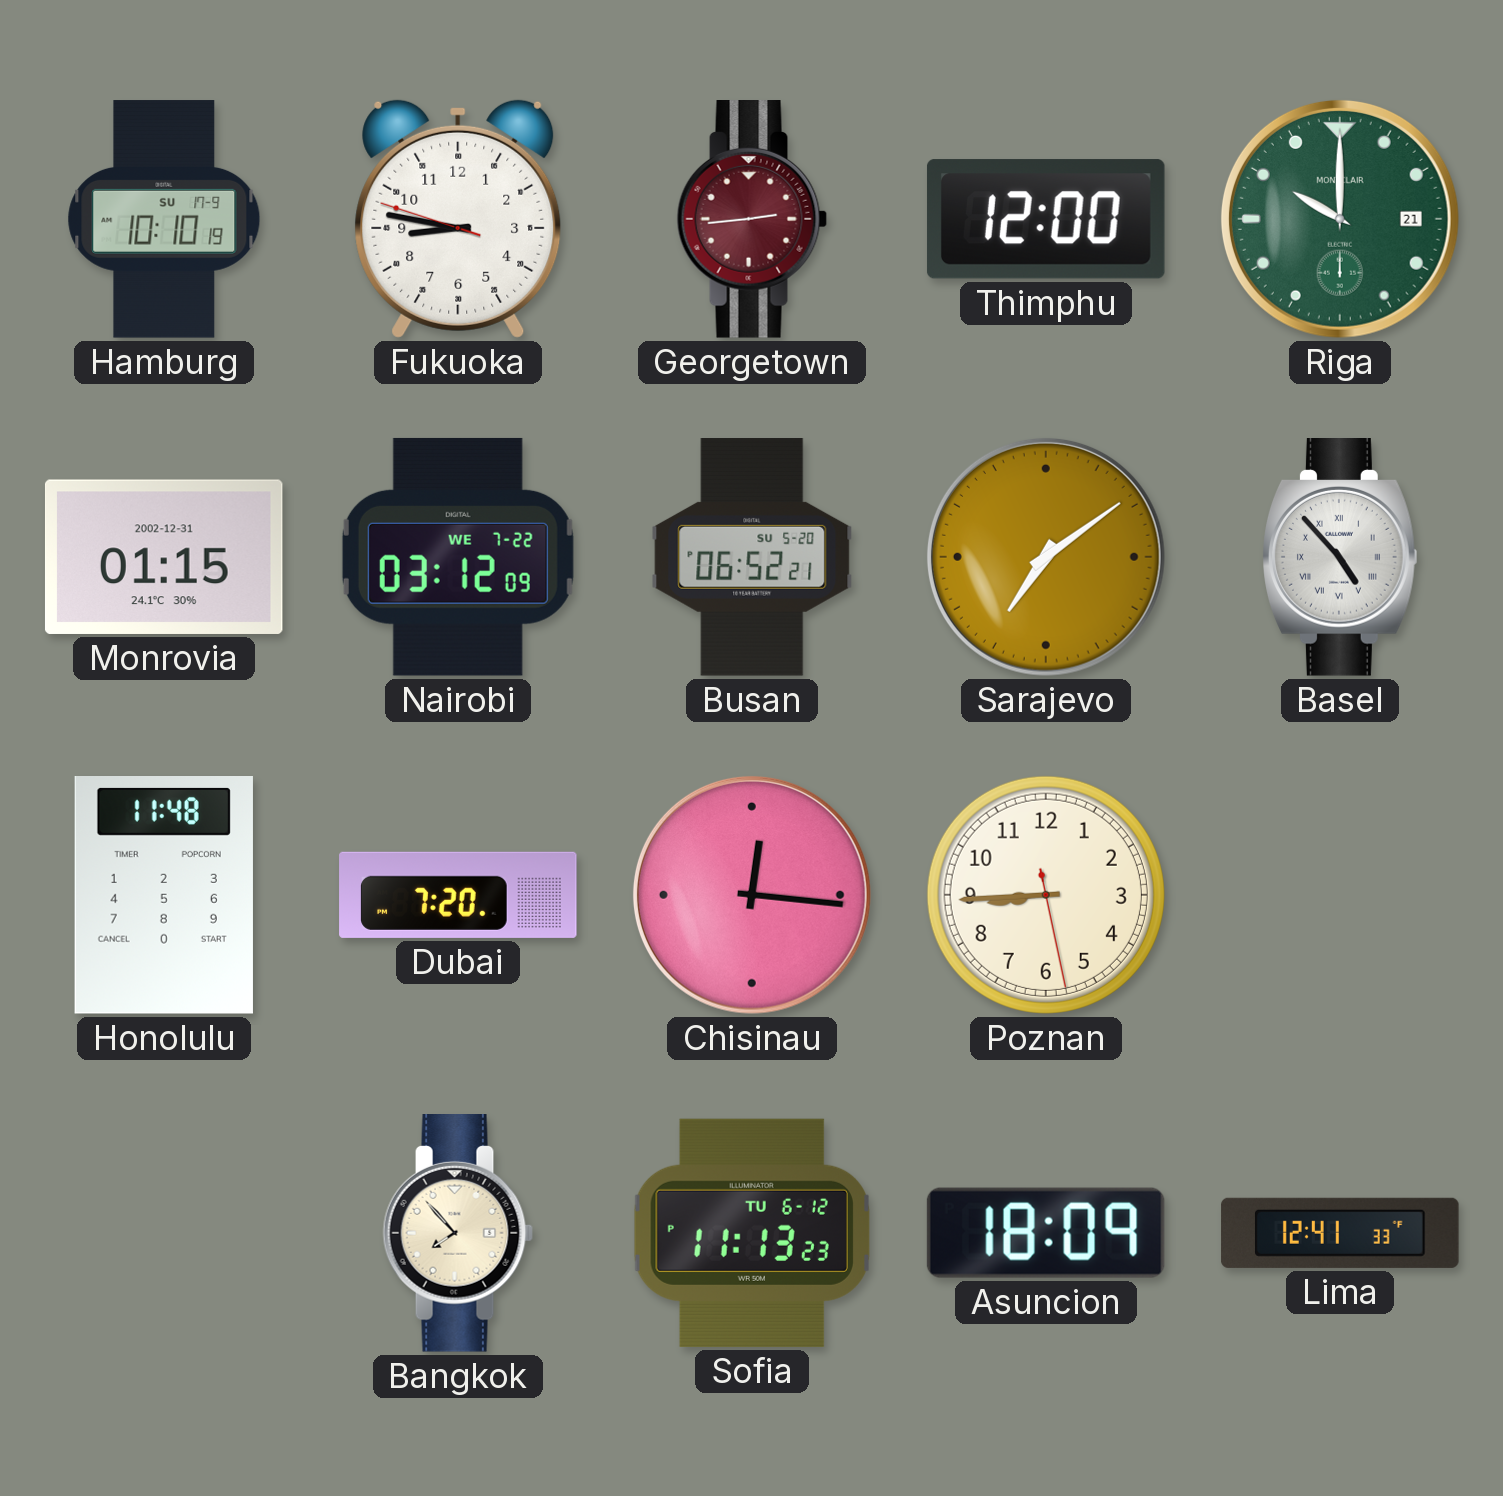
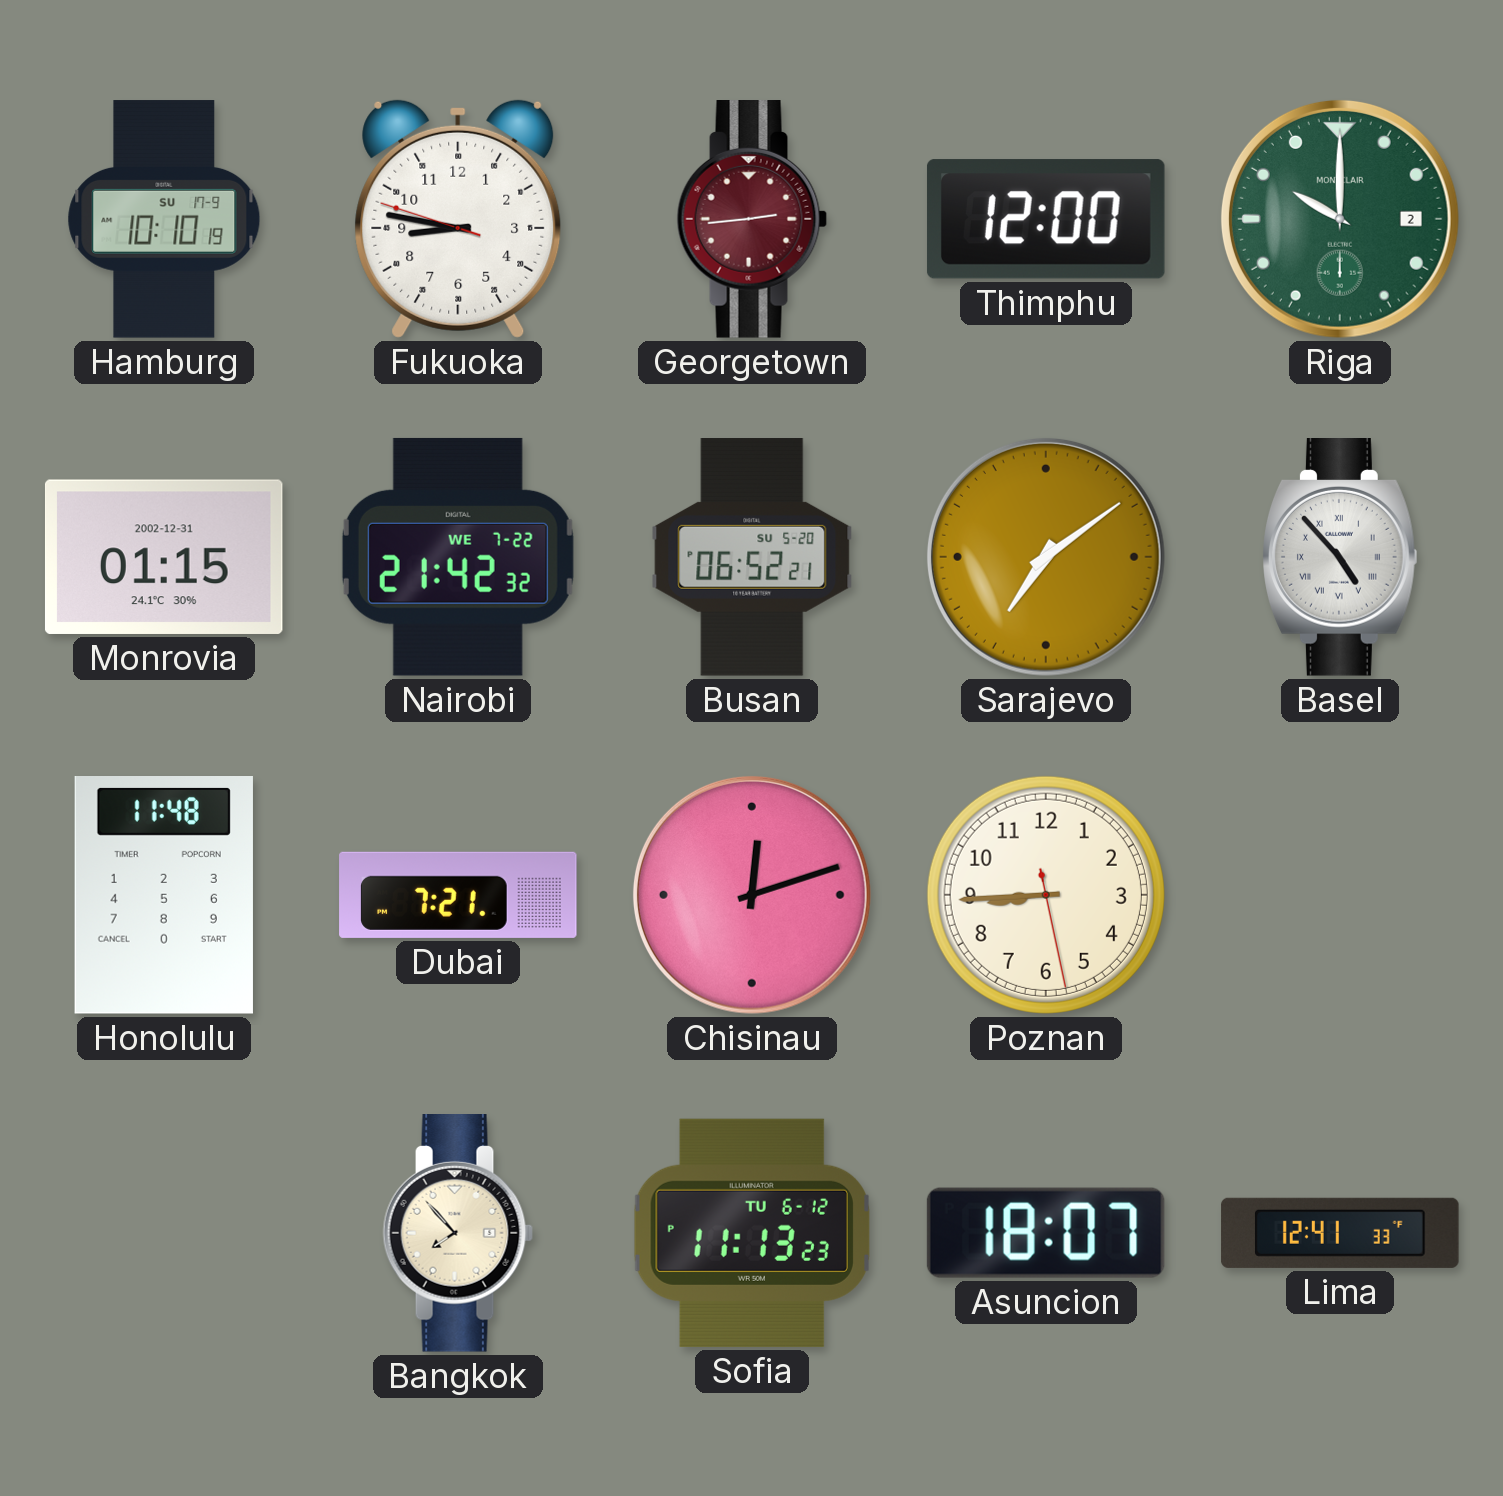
Riga date: 21 -> 2
Nairobi: 03:12 -> 21:42
Dubai: 7:20 -> 7:21
Chisinau: 12:16 -> 12:12
Asuncion: 18:09 -> 18:07
